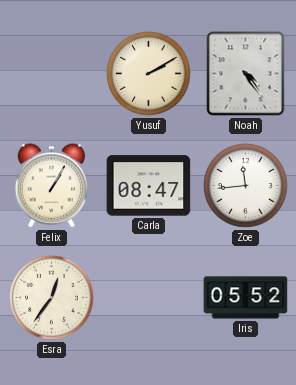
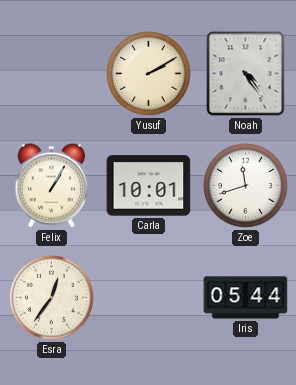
Carla: 08:47 -> 10:01
Zoe: 11:44 -> 11:42
Iris: 05:52 -> 05:44
